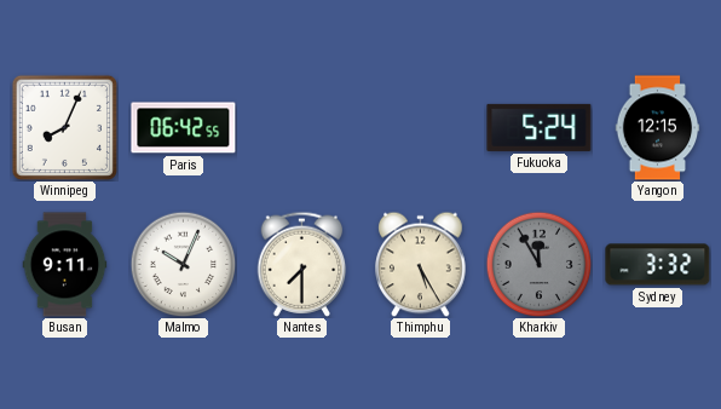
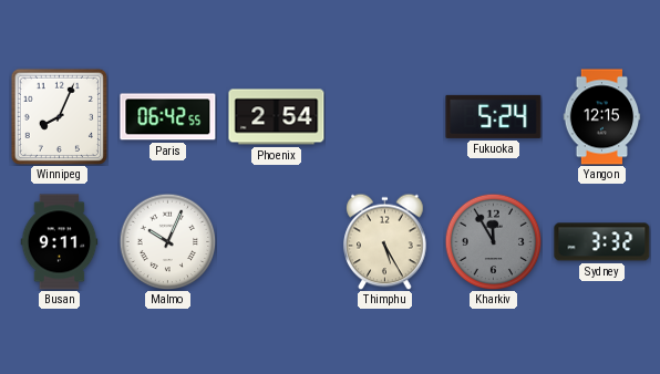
Phoenix: none -> 2:54
Nantes: 7:30 -> none
